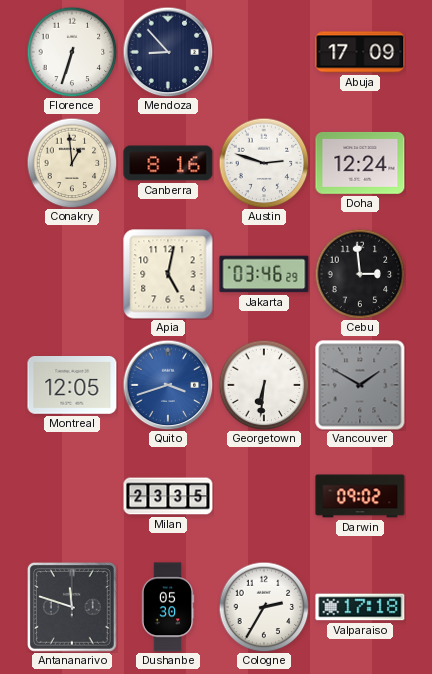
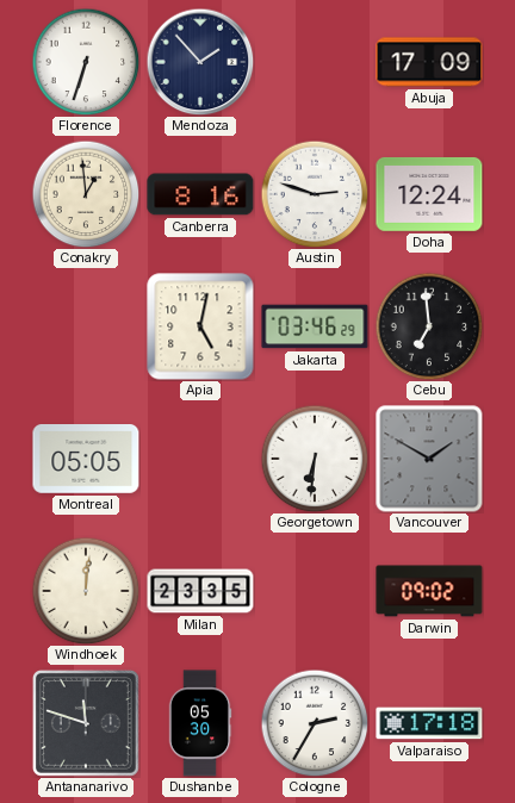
Mendoza: 8:53 -> 1:53
Cebu: 2:59 -> 6:59
Montreal: 12:05 -> 05:05
Quito: 3:42 -> none
Windhoek: none -> 12:01
